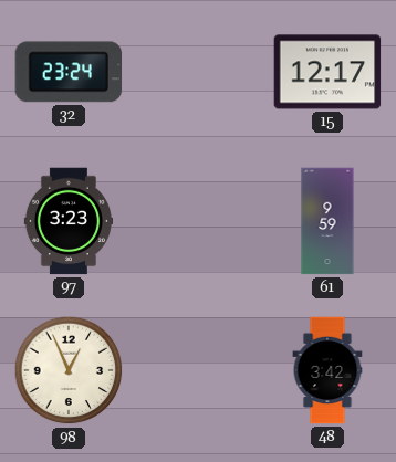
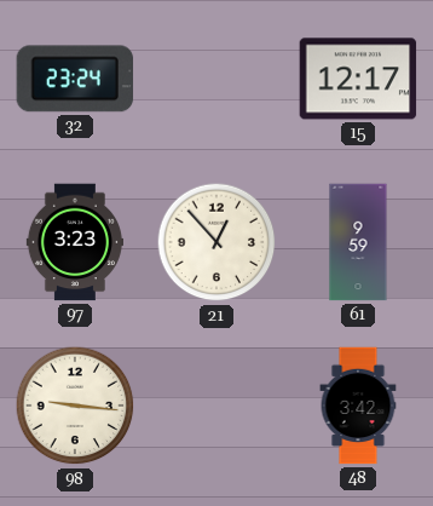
21: none -> 12:53
98: 12:56 -> 9:16
